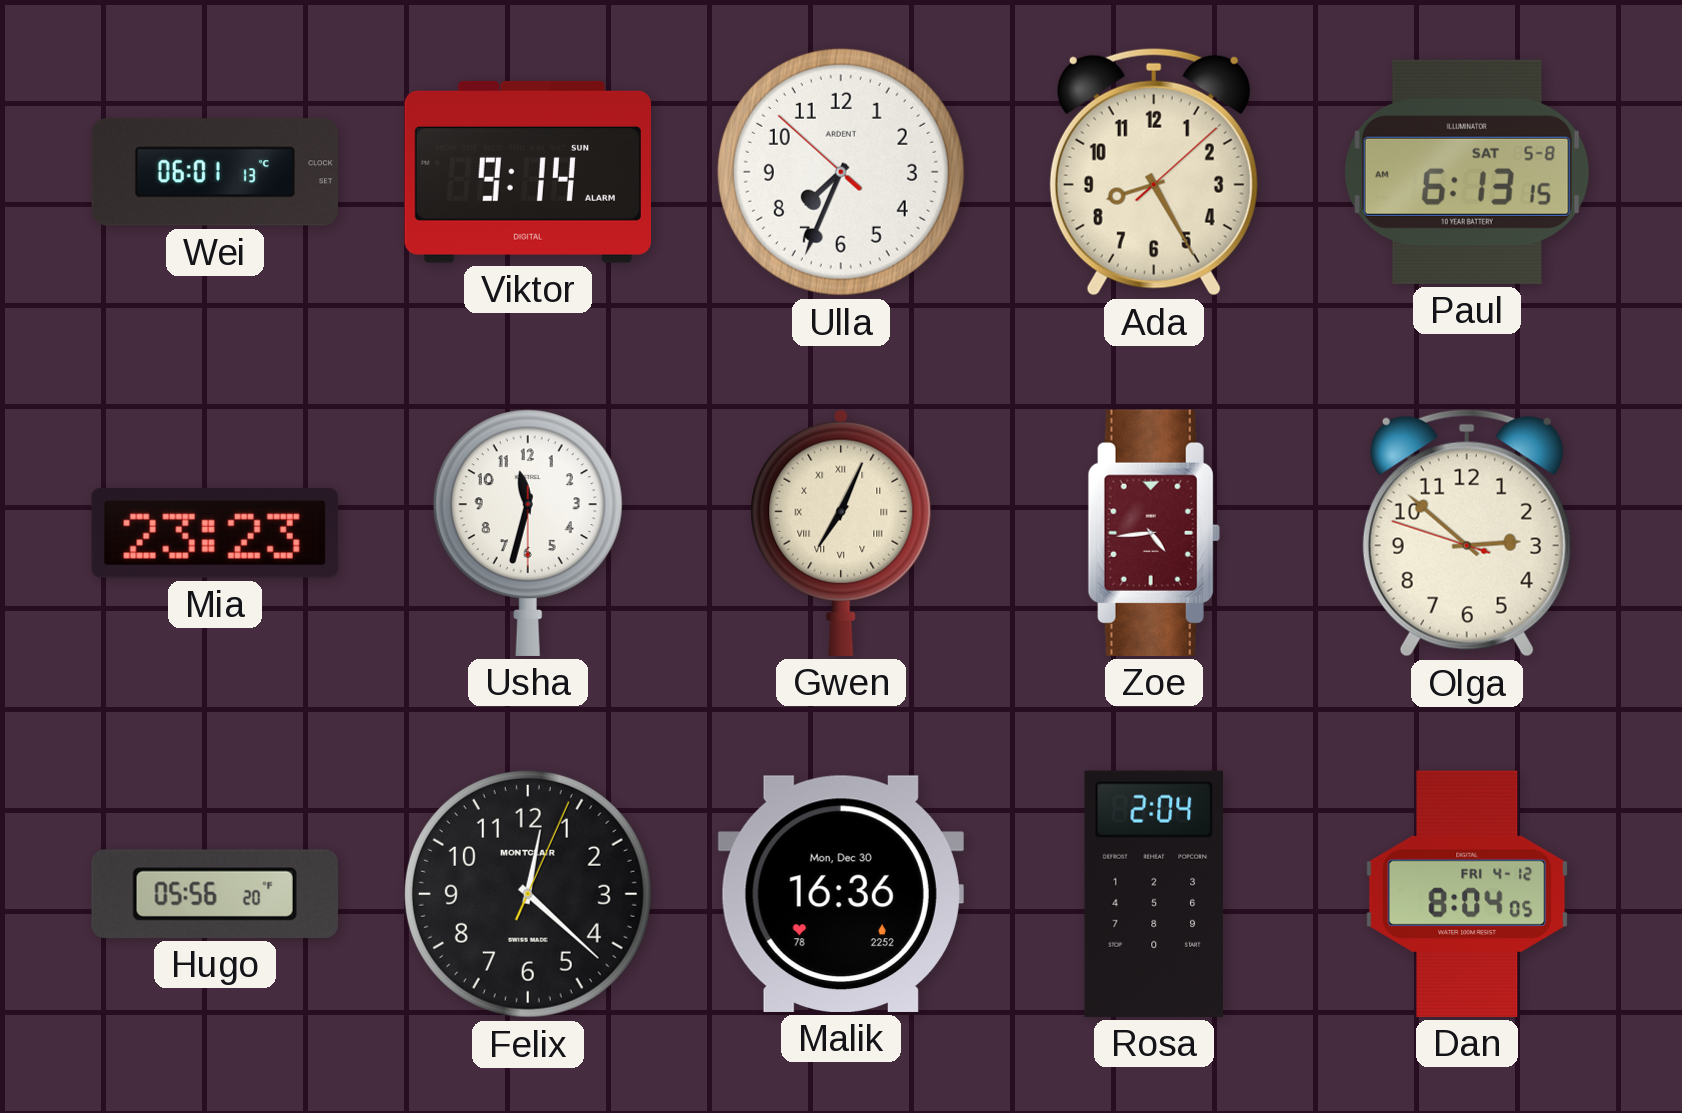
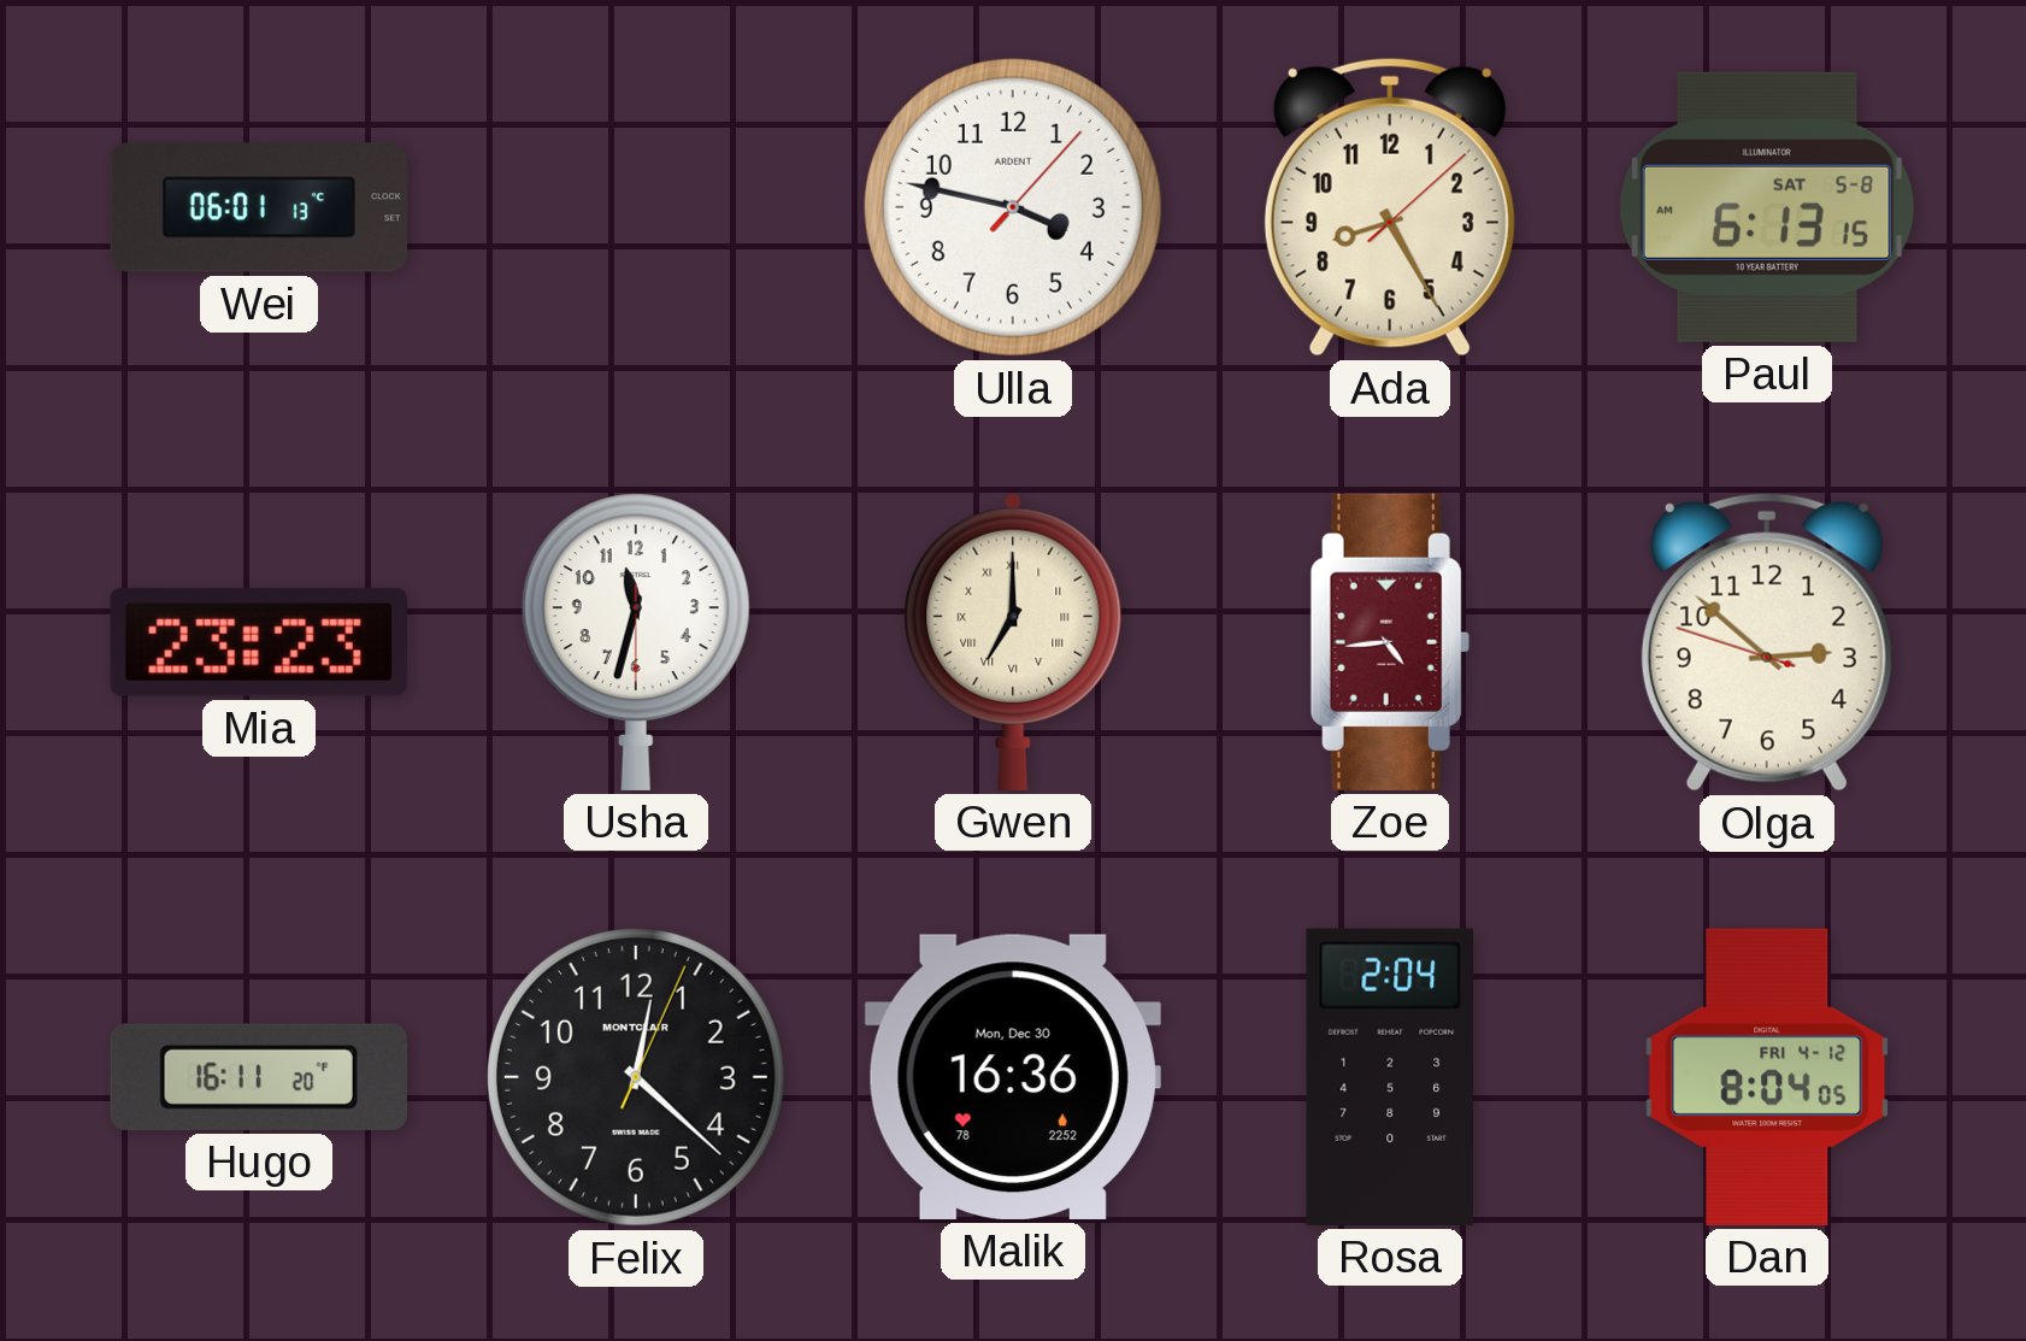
Viktor: 9:14 -> none
Ulla: 7:33 -> 3:47
Gwen: 7:04 -> 7:00
Hugo: 05:56 -> 16:11
